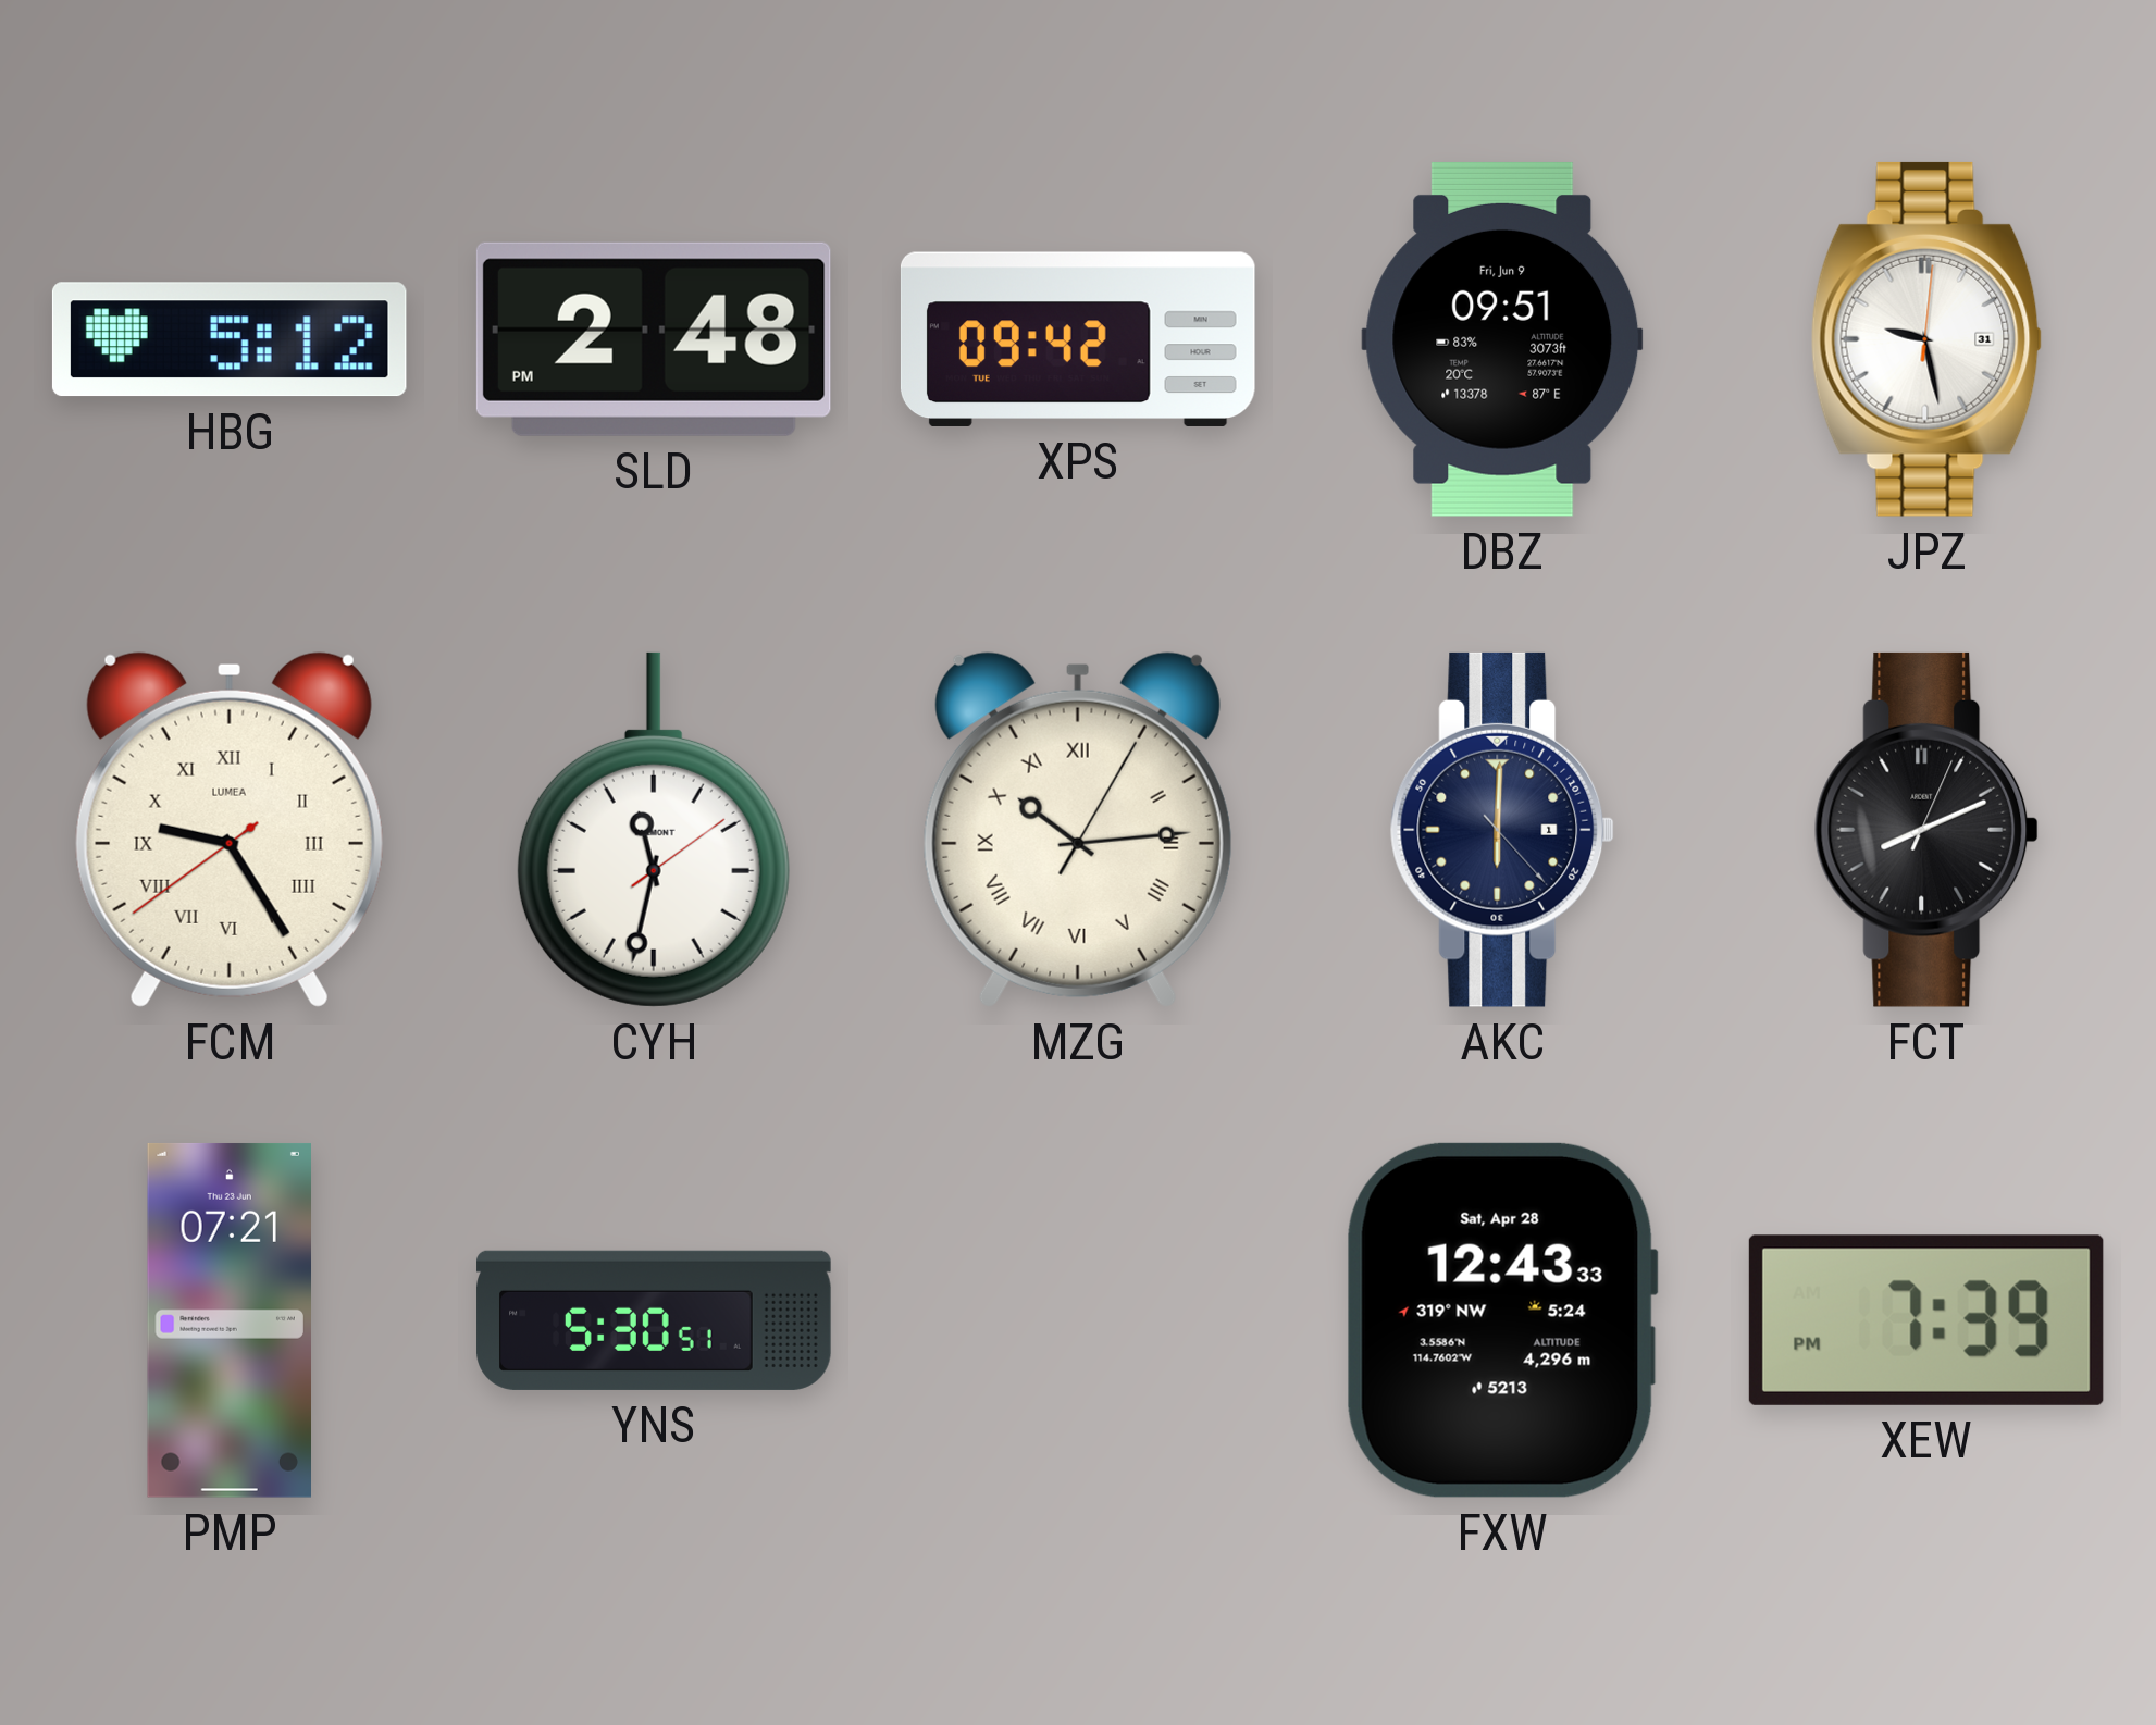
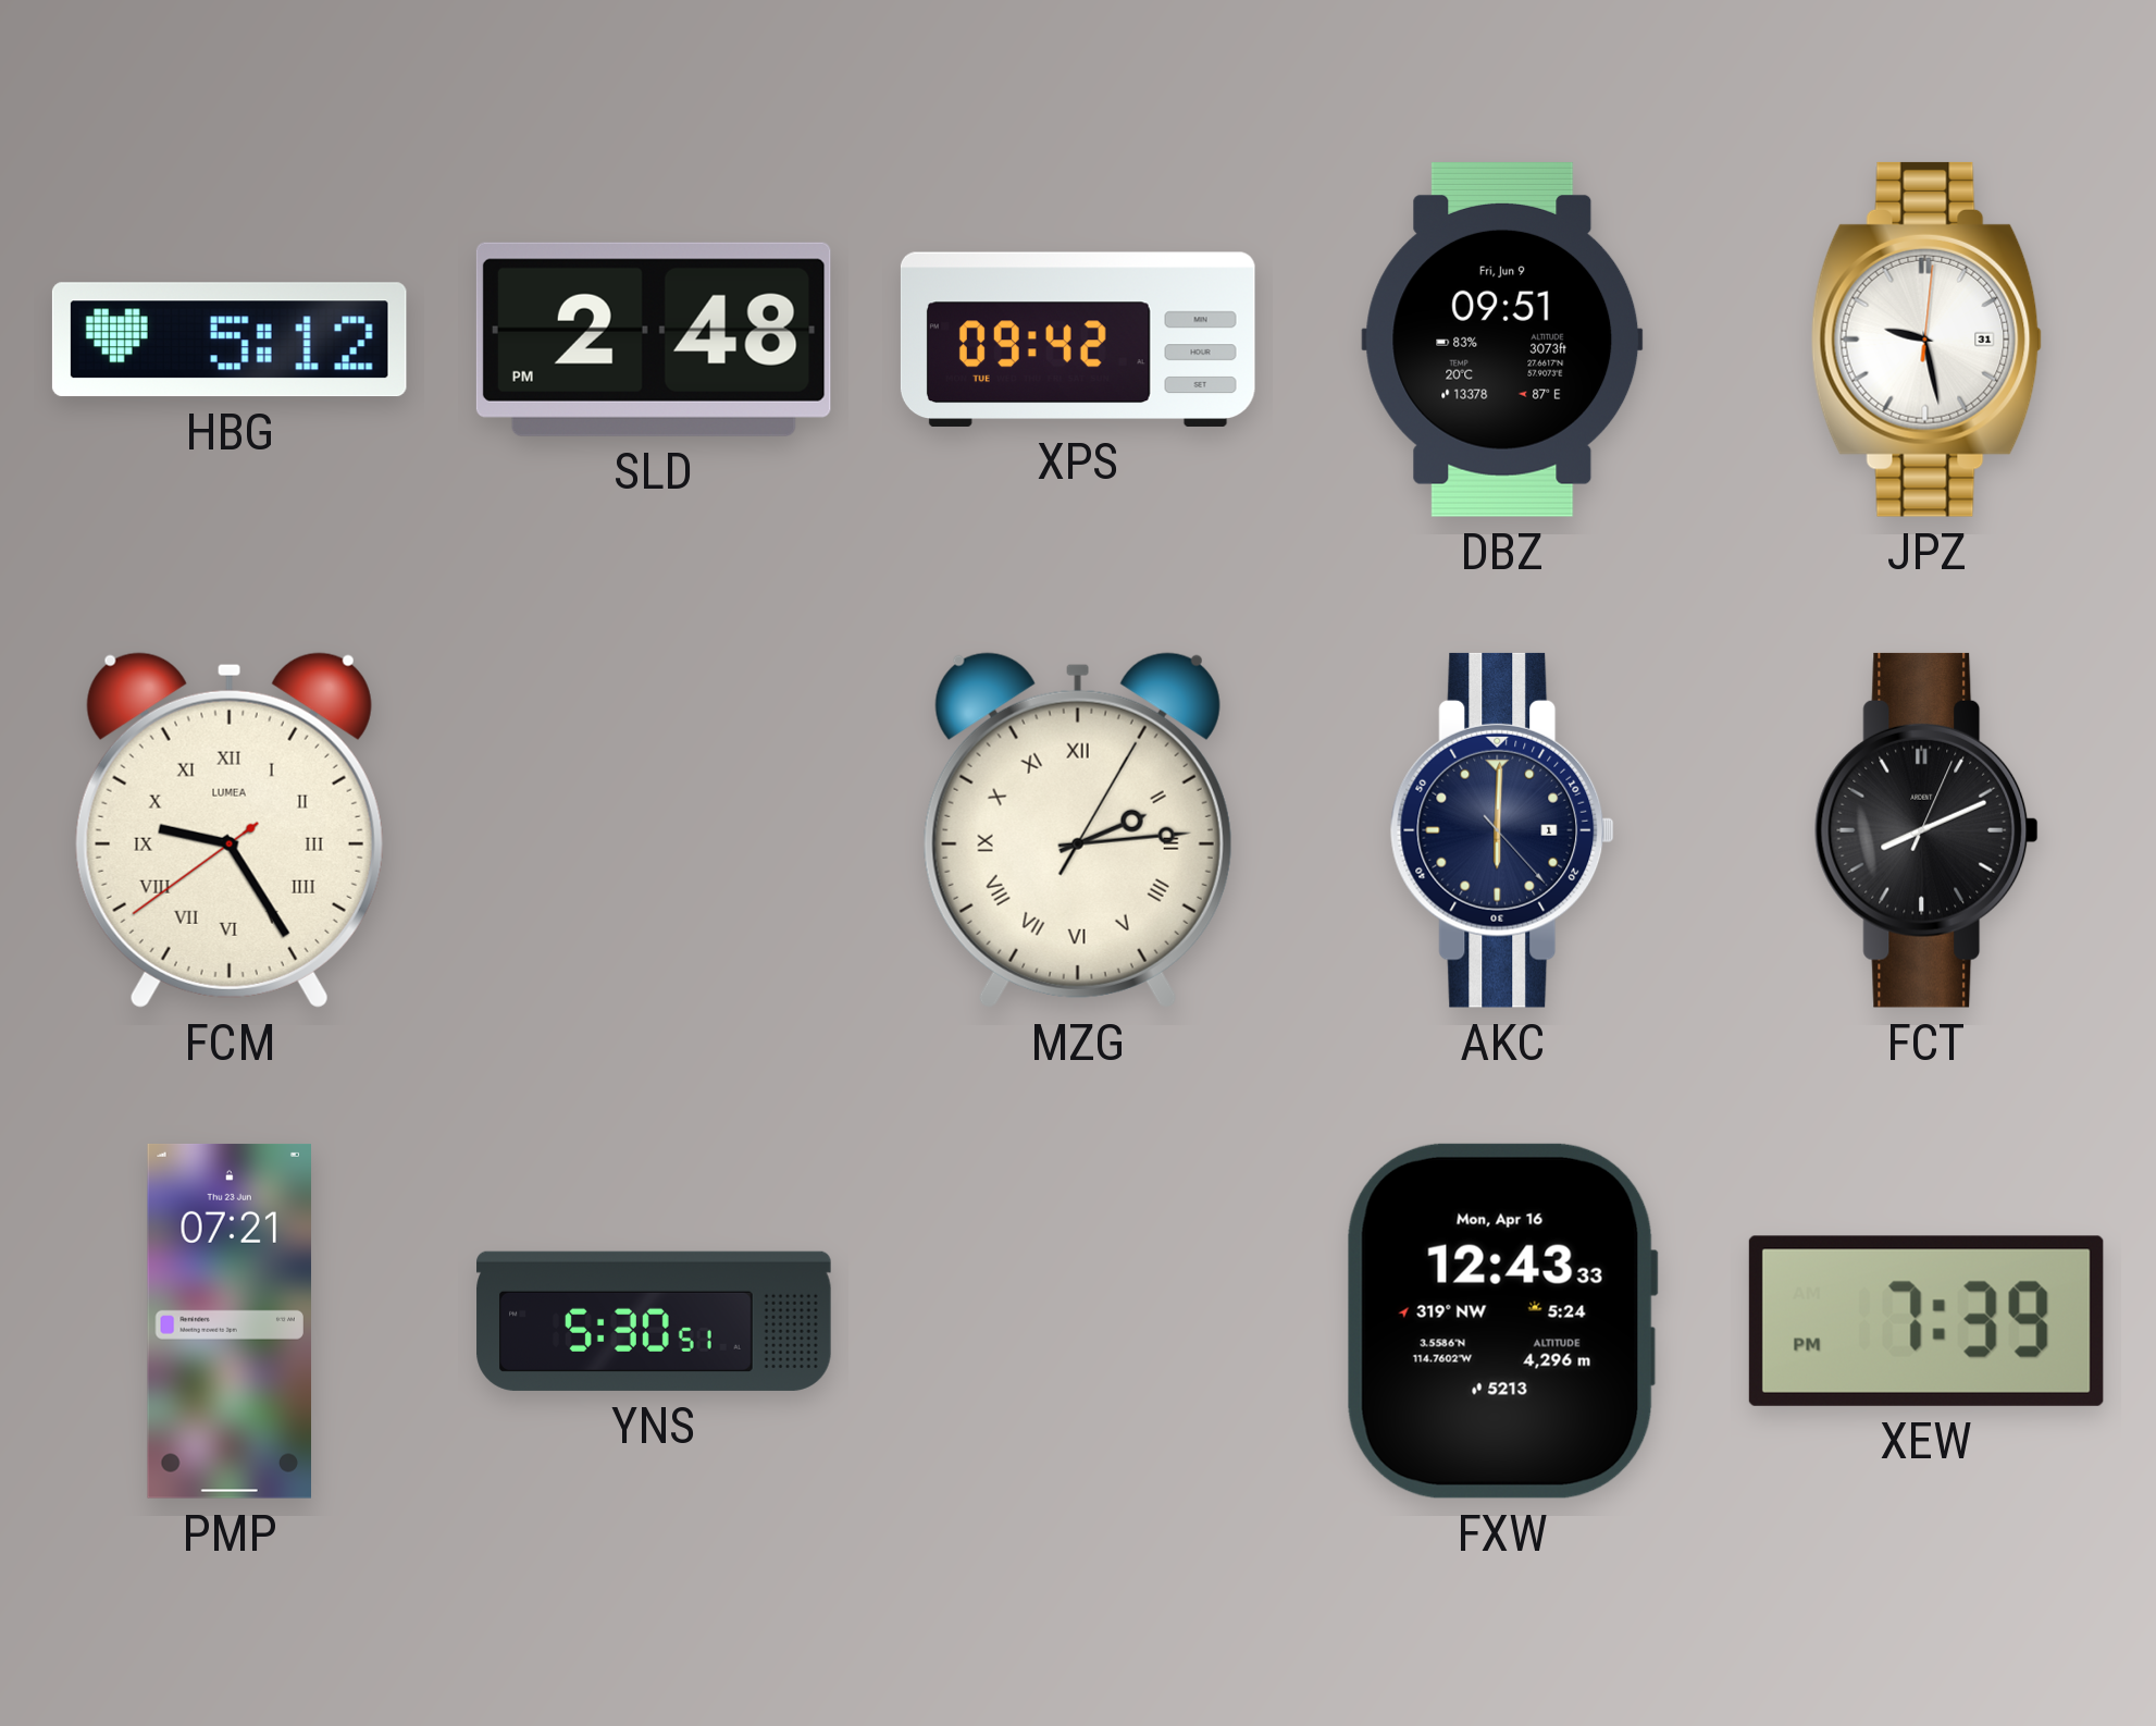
CYH: 11:32 -> none
MZG: 10:14 -> 2:14
FXW date: Sat, Apr 28 -> Mon, Apr 16
